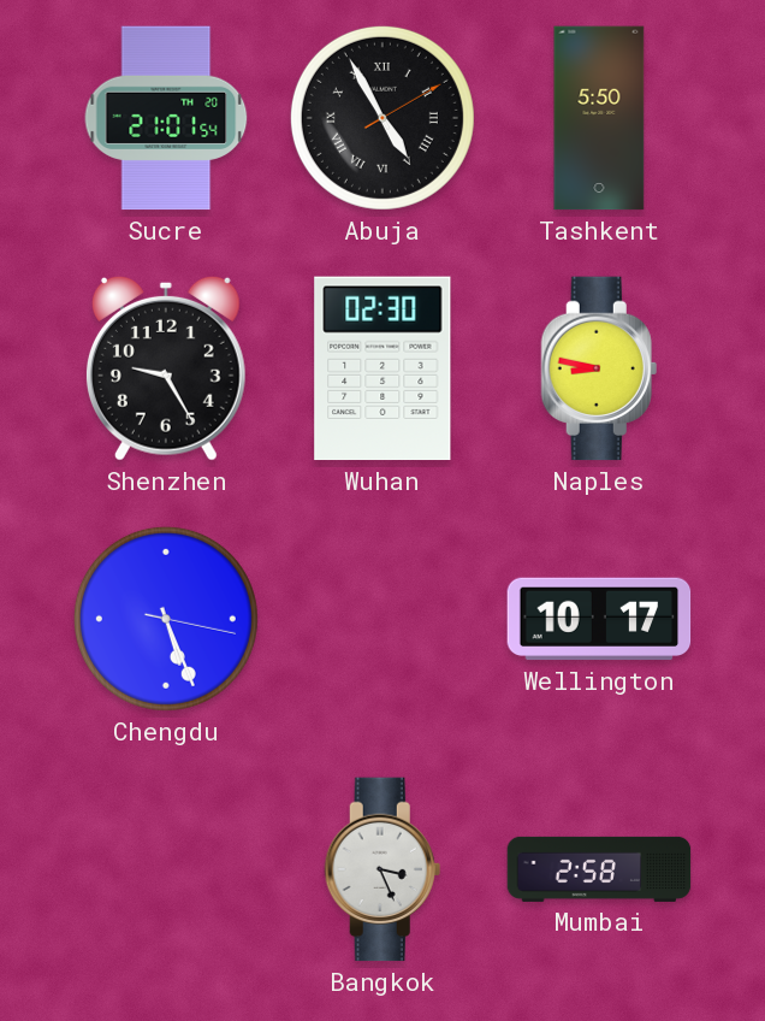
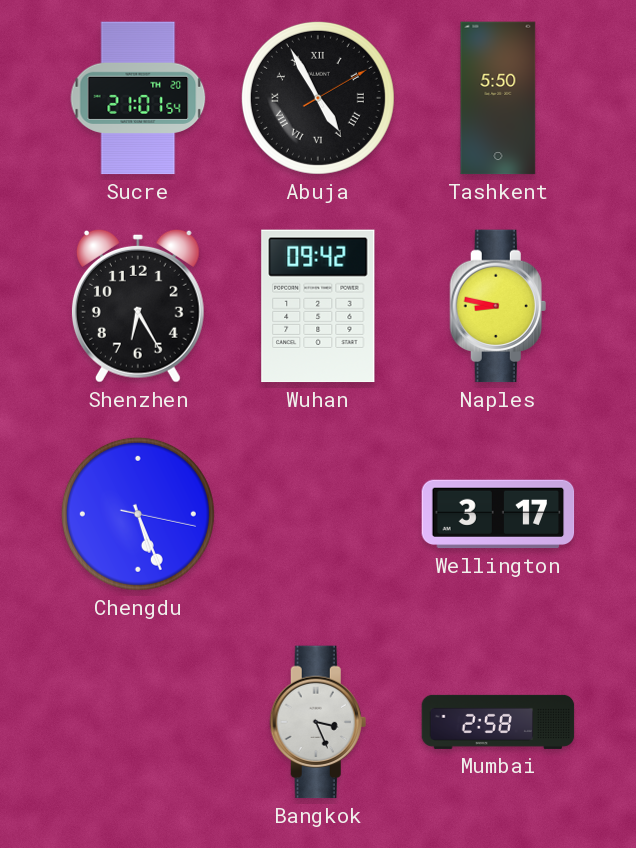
Shenzhen: 9:25 -> 6:25
Wuhan: 02:30 -> 09:42
Wellington: 10:17 -> 3:17
